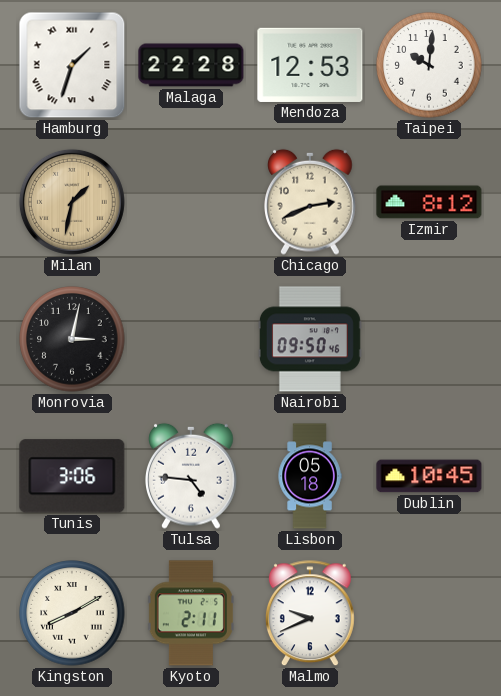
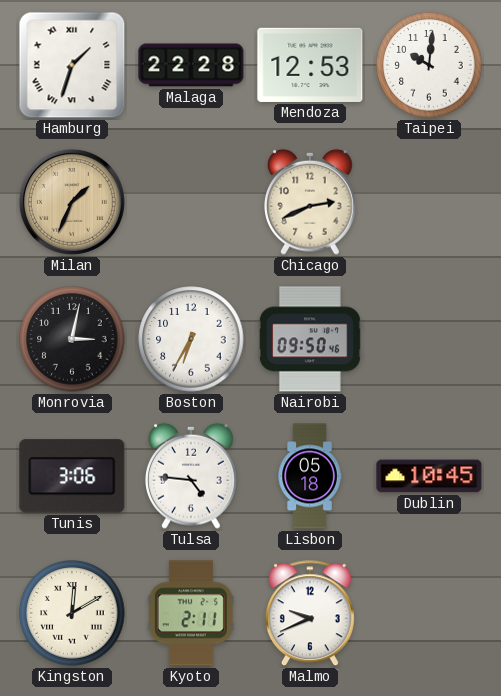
Milan: 1:32 -> 1:34
Izmir: 8:12 -> none
Boston: none -> 6:35
Kingston: 8:10 -> 12:10
